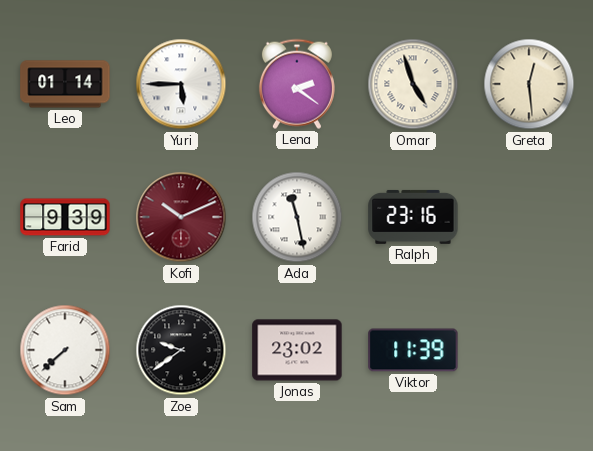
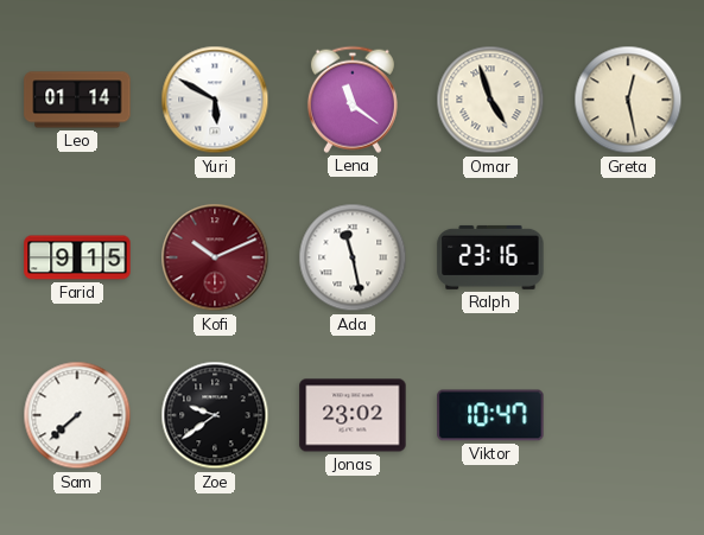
Yuri: 5:45 -> 5:50
Lena: 2:21 -> 11:21
Greta: 12:29 -> 12:28
Farid: 9:39 -> 9:15
Viktor: 11:39 -> 10:47
